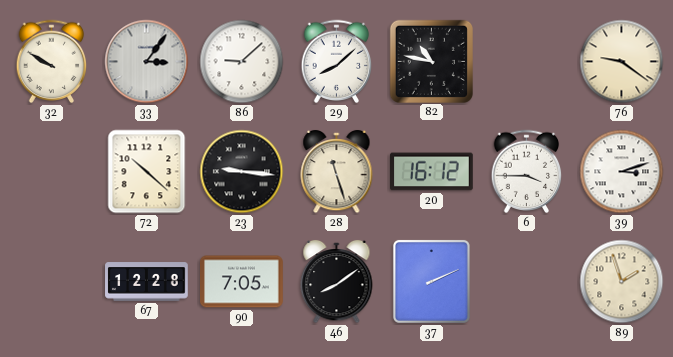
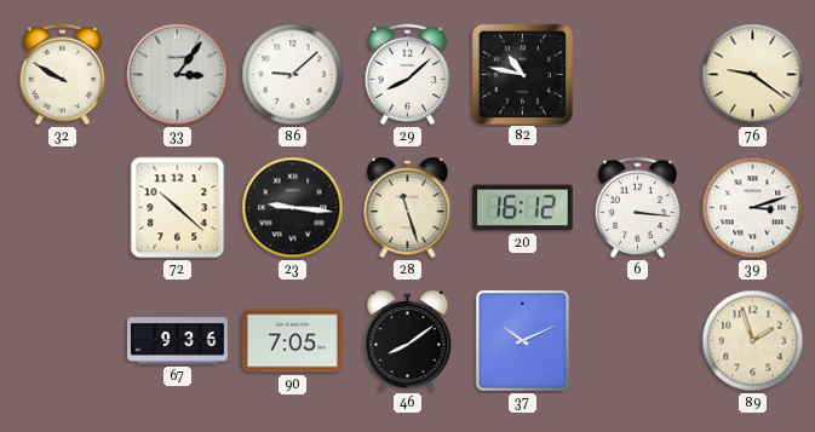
6: 3:45 -> 3:16
67: 12:28 -> 9:36
37: 2:11 -> 10:11
